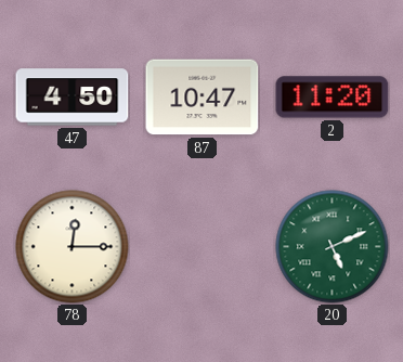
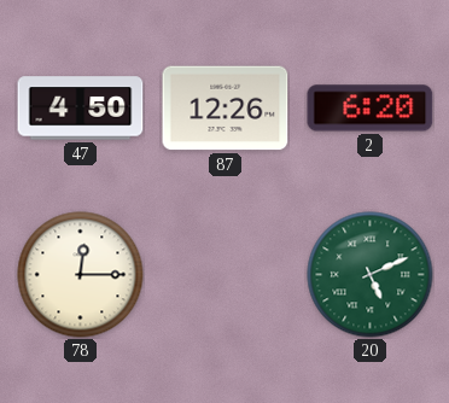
87: 10:47 -> 12:26
2: 11:20 -> 6:20
